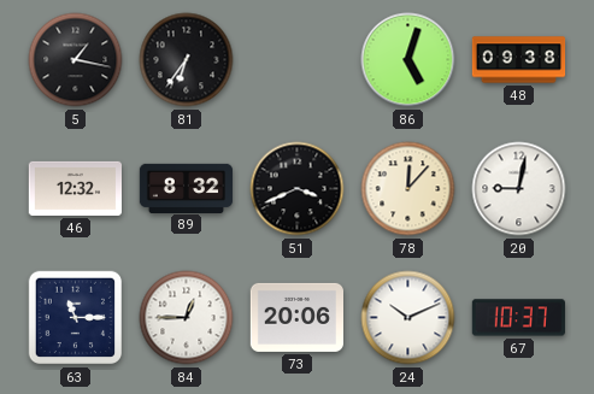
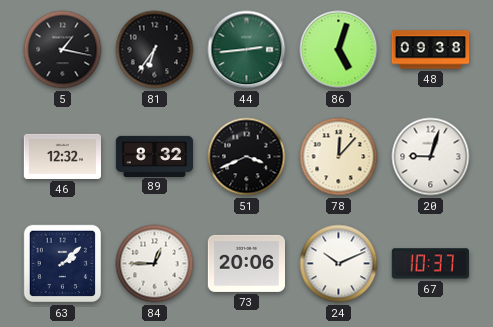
44: none -> 2:44
20: 9:02 -> 9:03
63: 11:15 -> 2:08
